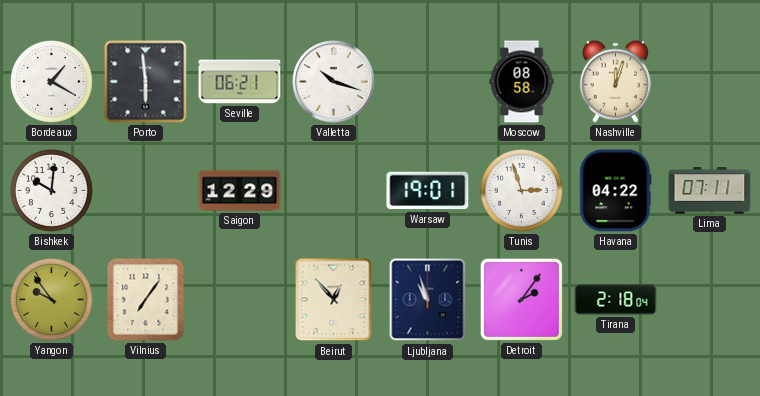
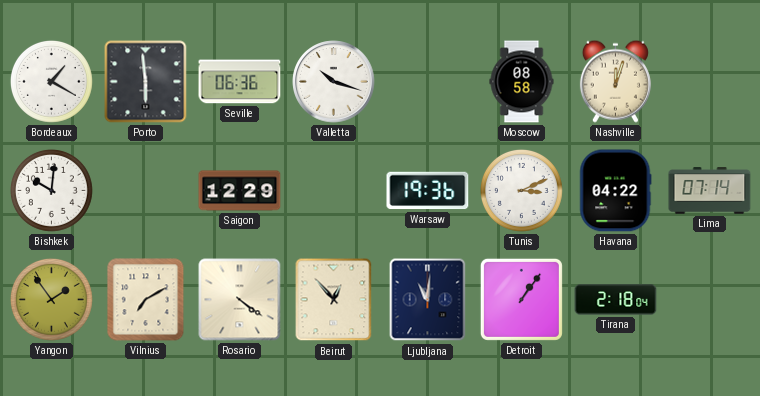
Seville: 06:21 -> 06:36
Warsaw: 19:01 -> 19:36
Tunis: 2:57 -> 3:11
Lima: 07:11 -> 07:14
Yangon: 9:54 -> 1:54
Vilnius: 7:06 -> 7:10
Rosario: none -> 4:21
Ljubljana: 10:57 -> 11:01
Detroit: 2:06 -> 1:06
